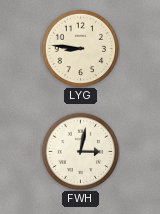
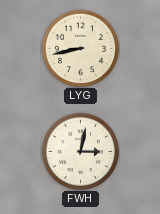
LYG: 8:46 -> 8:43
